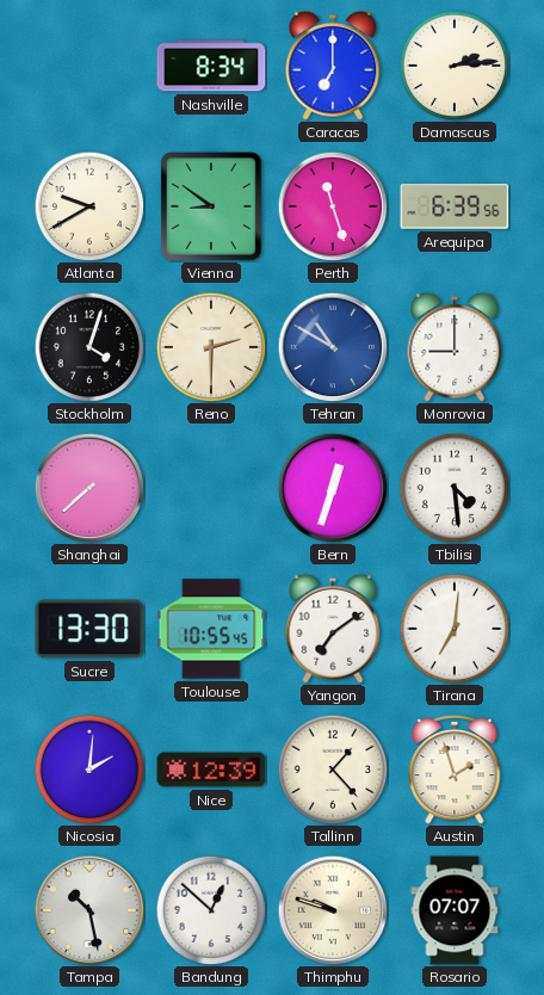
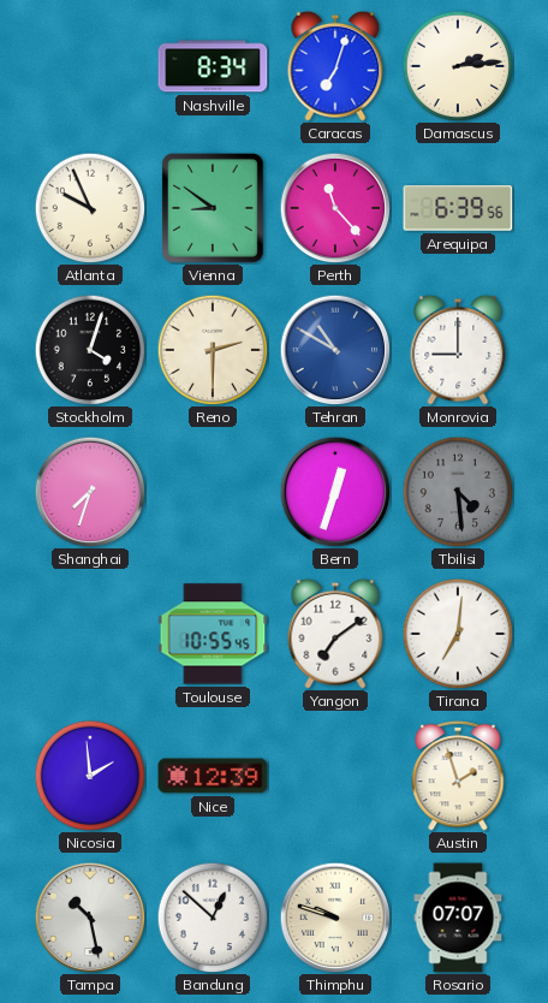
Caracas: 7:00 -> 7:03
Atlanta: 9:40 -> 9:56
Perth: 11:27 -> 11:23
Shanghai: 7:38 -> 7:33
Tbilisi dial: white -> grey
Sucre: 13:30 -> none
Nicosia: 2:01 -> 1:59
Tallinn: 1:23 -> none
